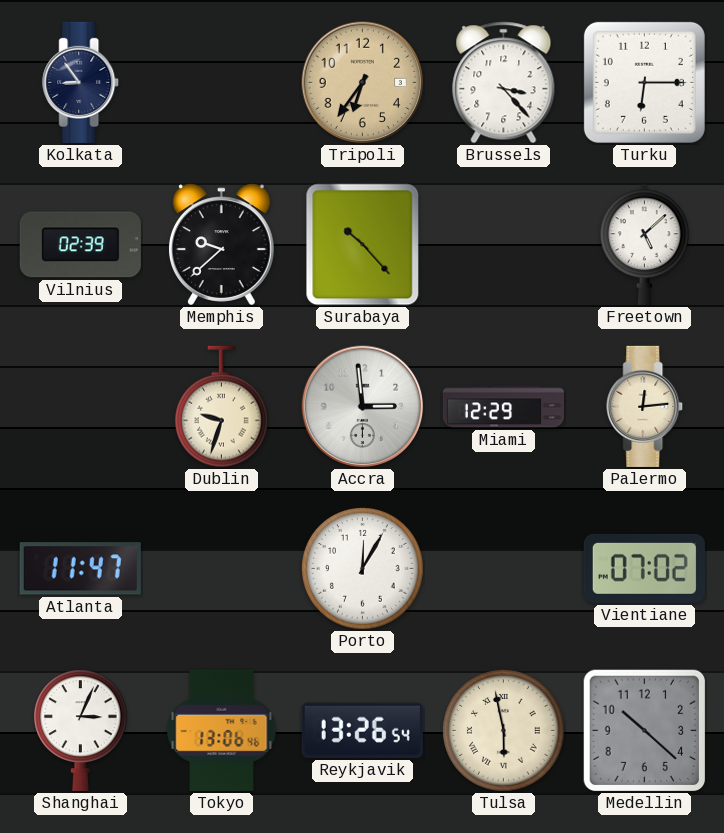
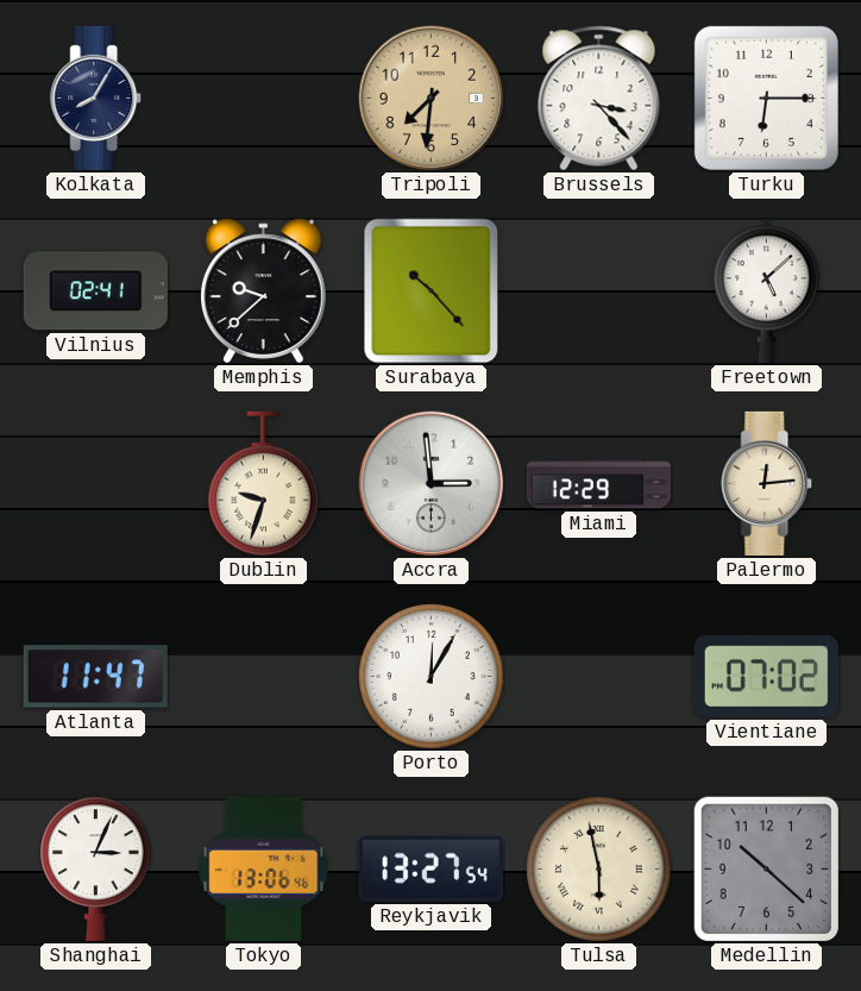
Kolkata: 8:54 -> 8:05
Tripoli: 6:36 -> 7:31
Vilnius: 02:39 -> 02:41
Reykjavik: 13:26 -> 13:27
